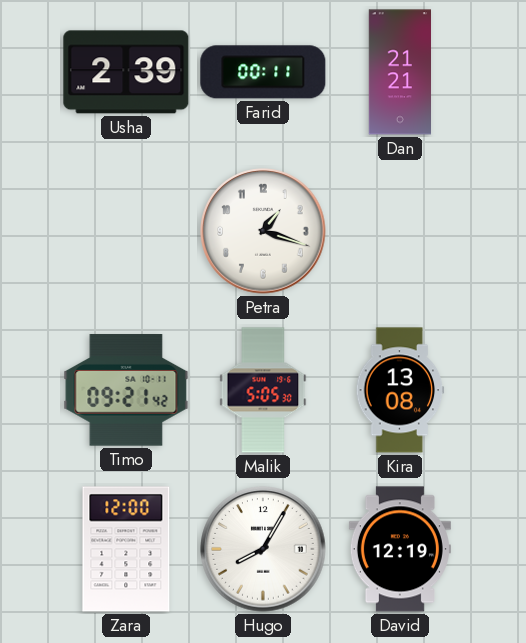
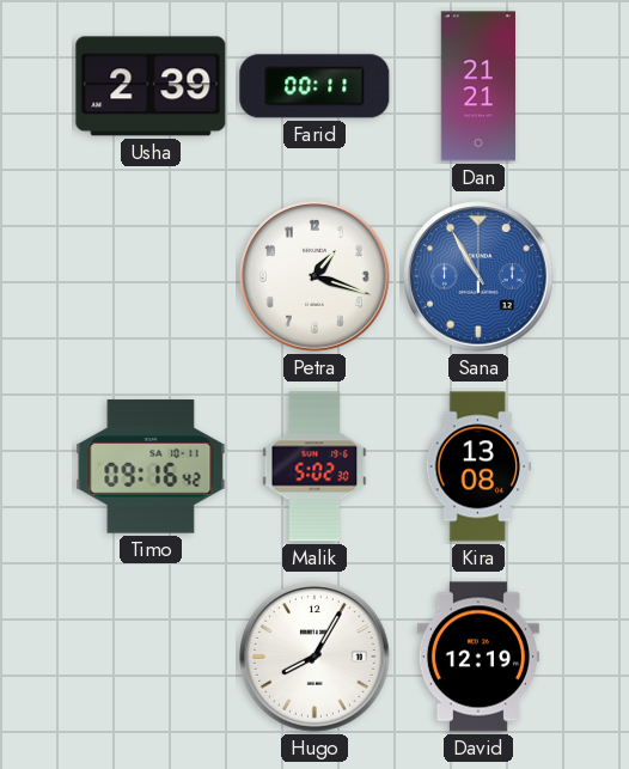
Sana: none -> 10:55
Timo: 09:21 -> 09:16
Malik: 5:05 -> 5:02
Zara: 12:00 -> none
